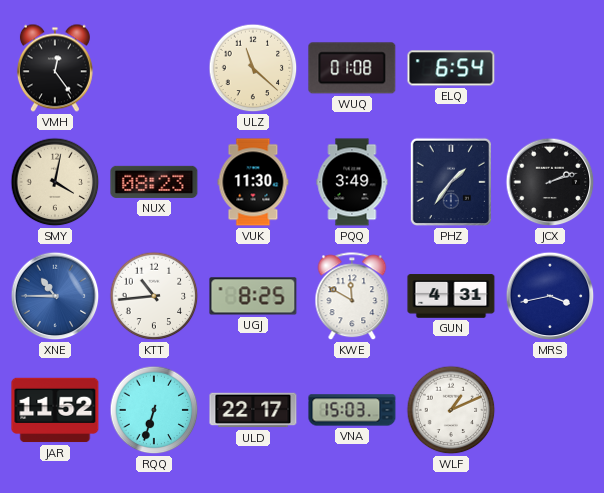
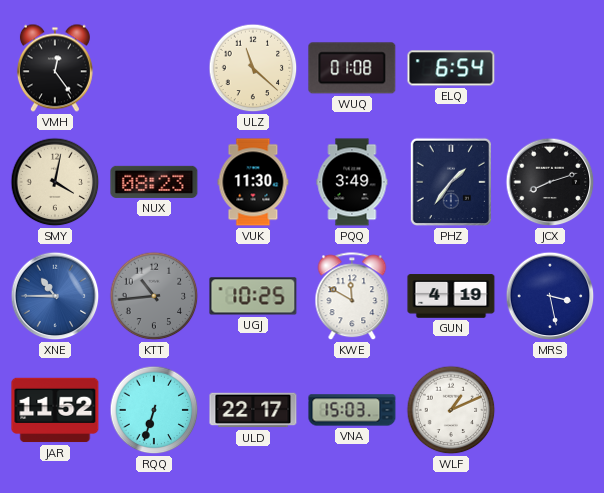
JCX: 2:12 -> 8:12
KTT dial: white -> grey
UGJ: 8:25 -> 10:25
GUN: 4:31 -> 4:19
MRS: 3:43 -> 3:28
